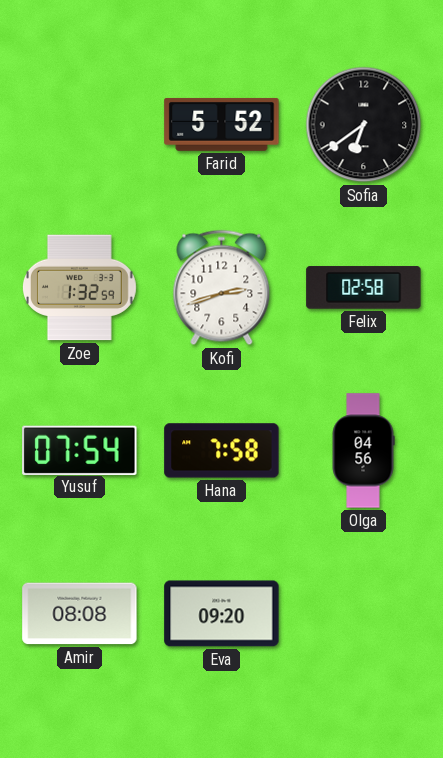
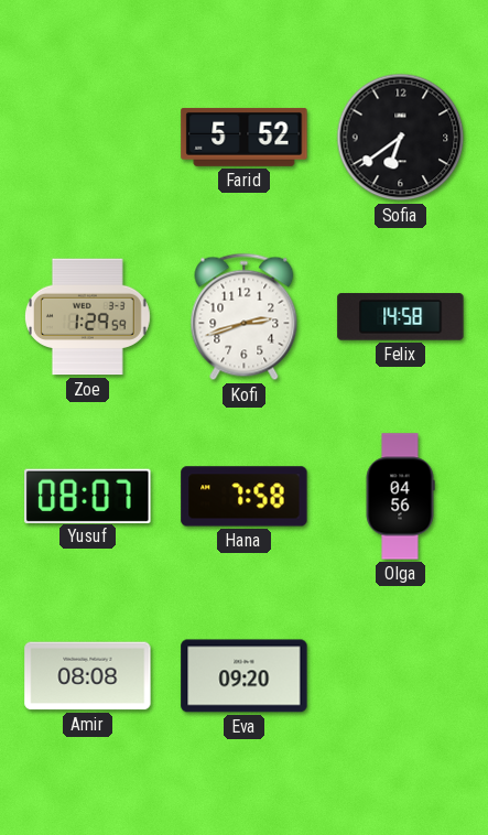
Zoe: 1:32 -> 1:29
Felix: 02:58 -> 14:58
Yusuf: 07:54 -> 08:07
